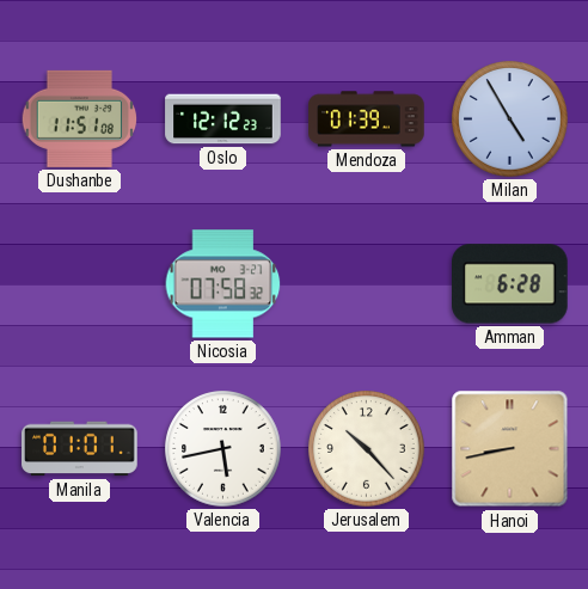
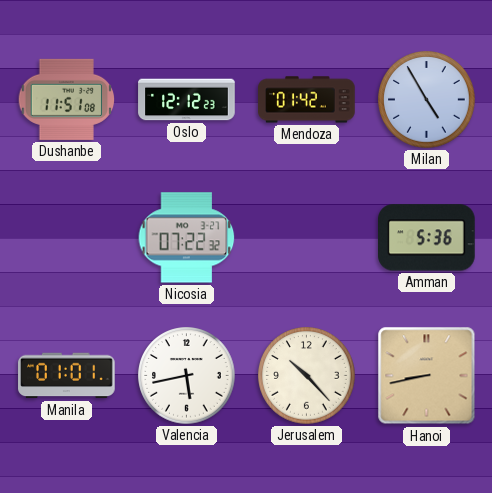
Mendoza: 01:39 -> 01:42
Nicosia: 07:58 -> 07:22
Amman: 6:28 -> 5:36
